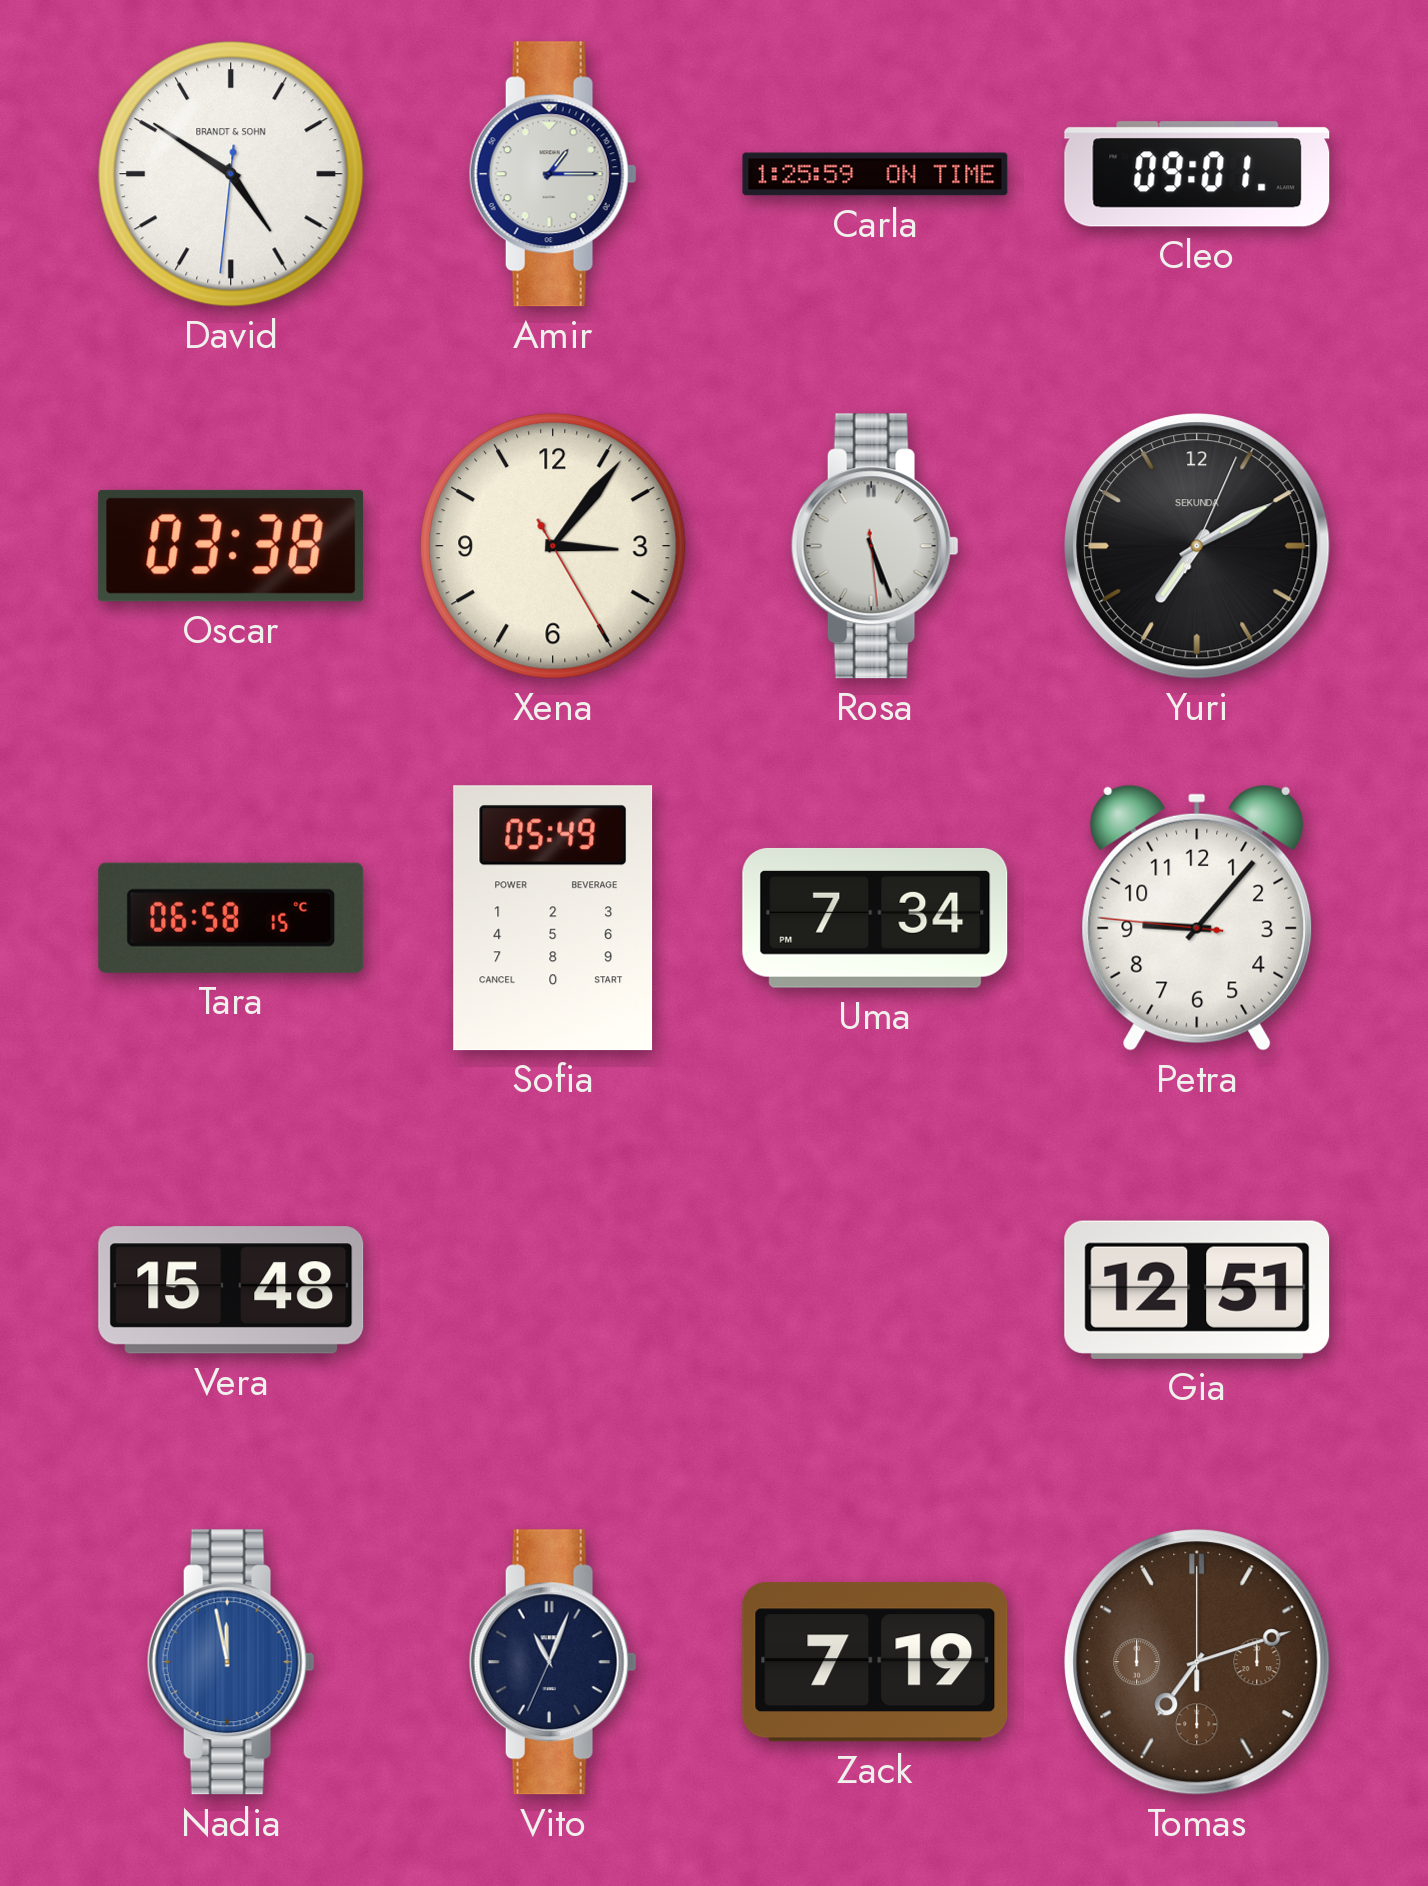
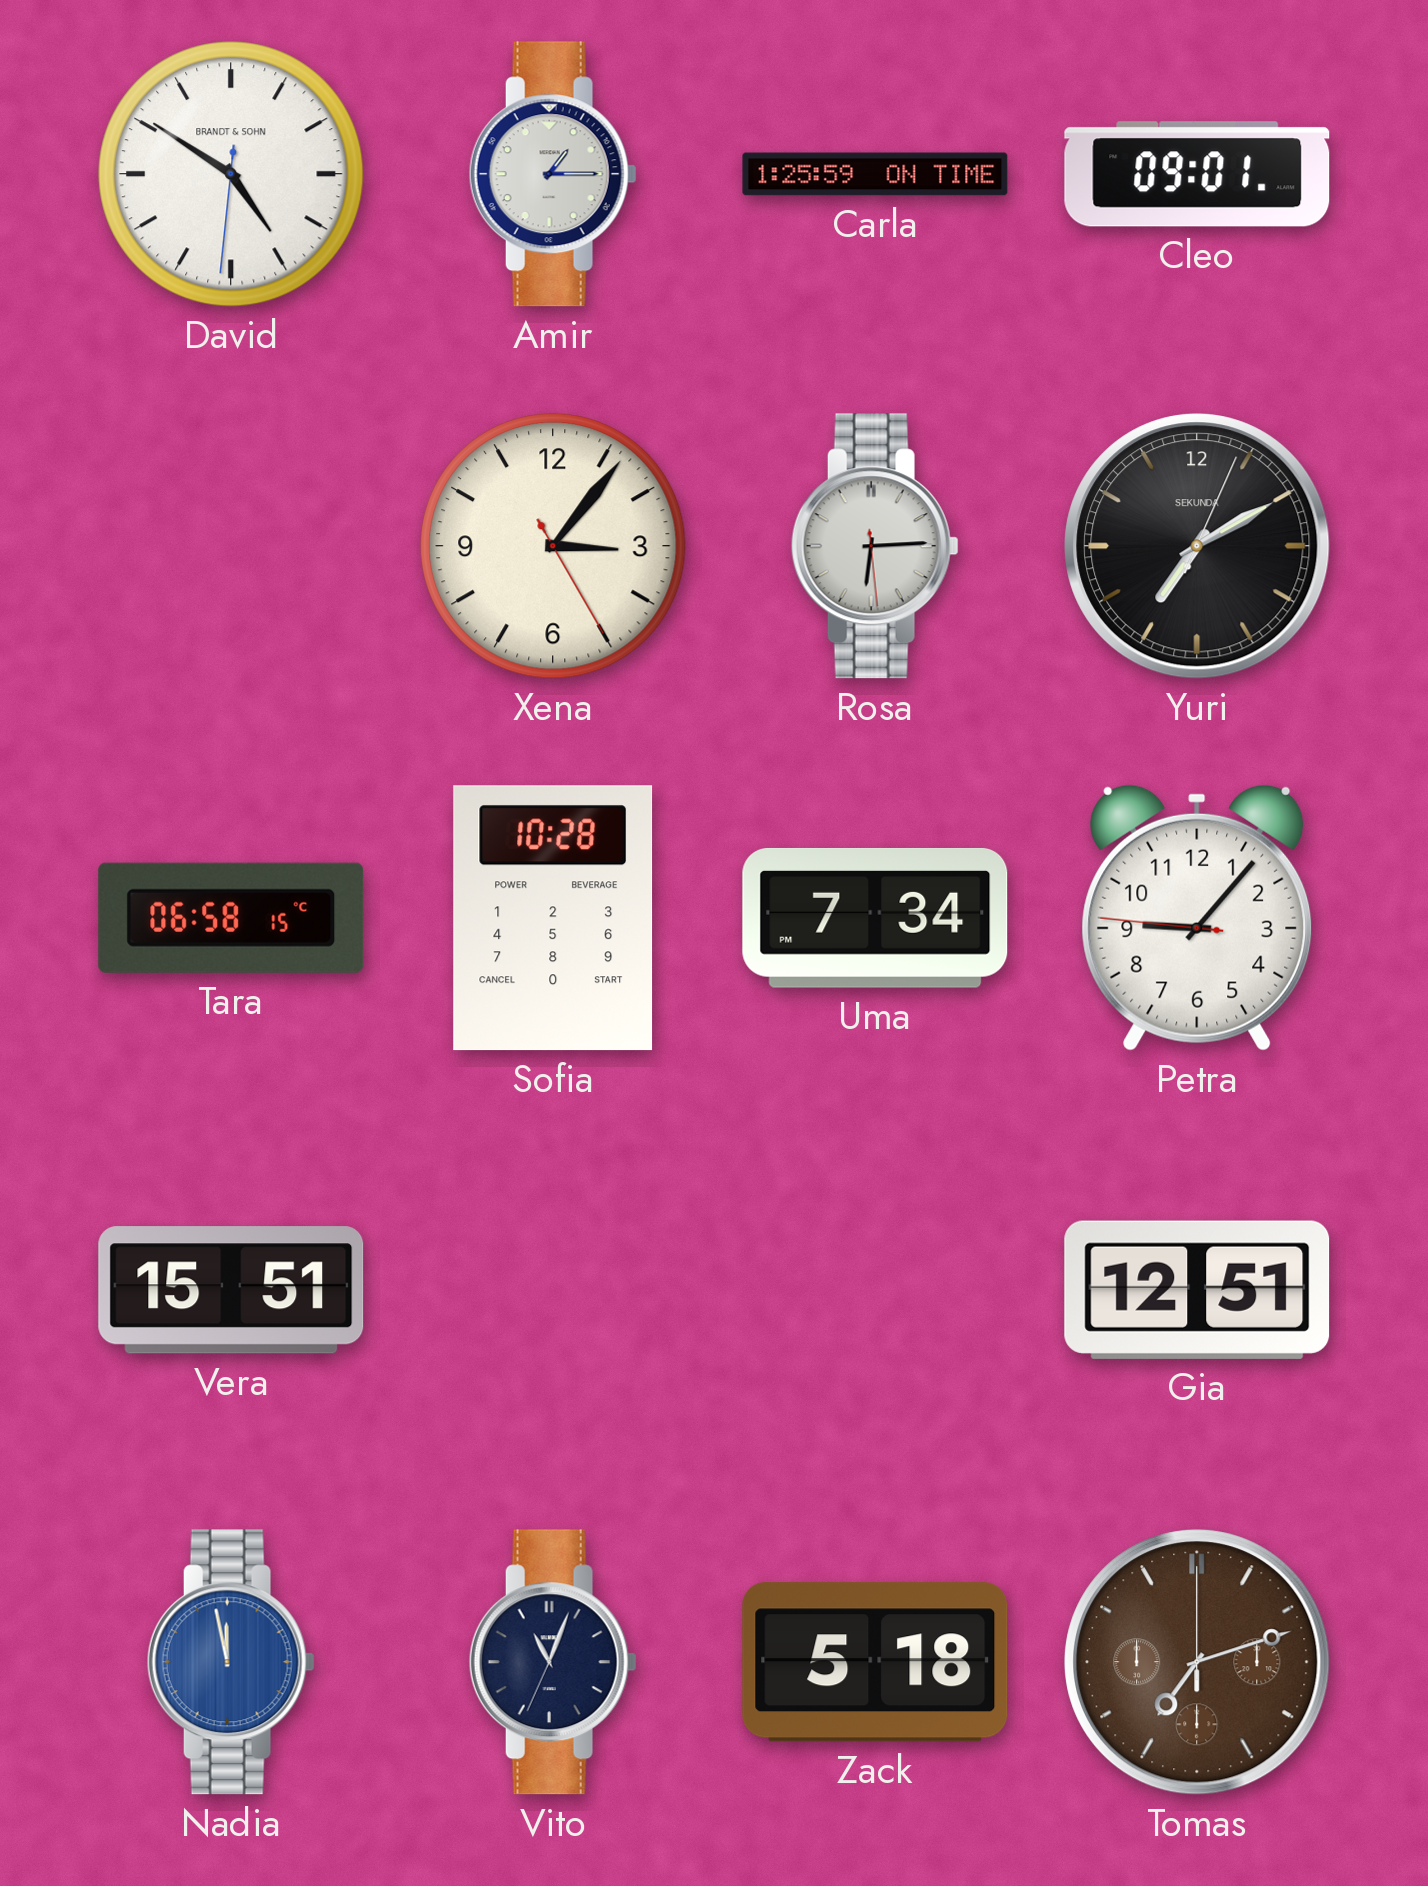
Oscar: 03:38 -> none
Rosa: 5:26 -> 6:14
Sofia: 05:49 -> 10:28
Vera: 15:48 -> 15:51
Zack: 7:19 -> 5:18
